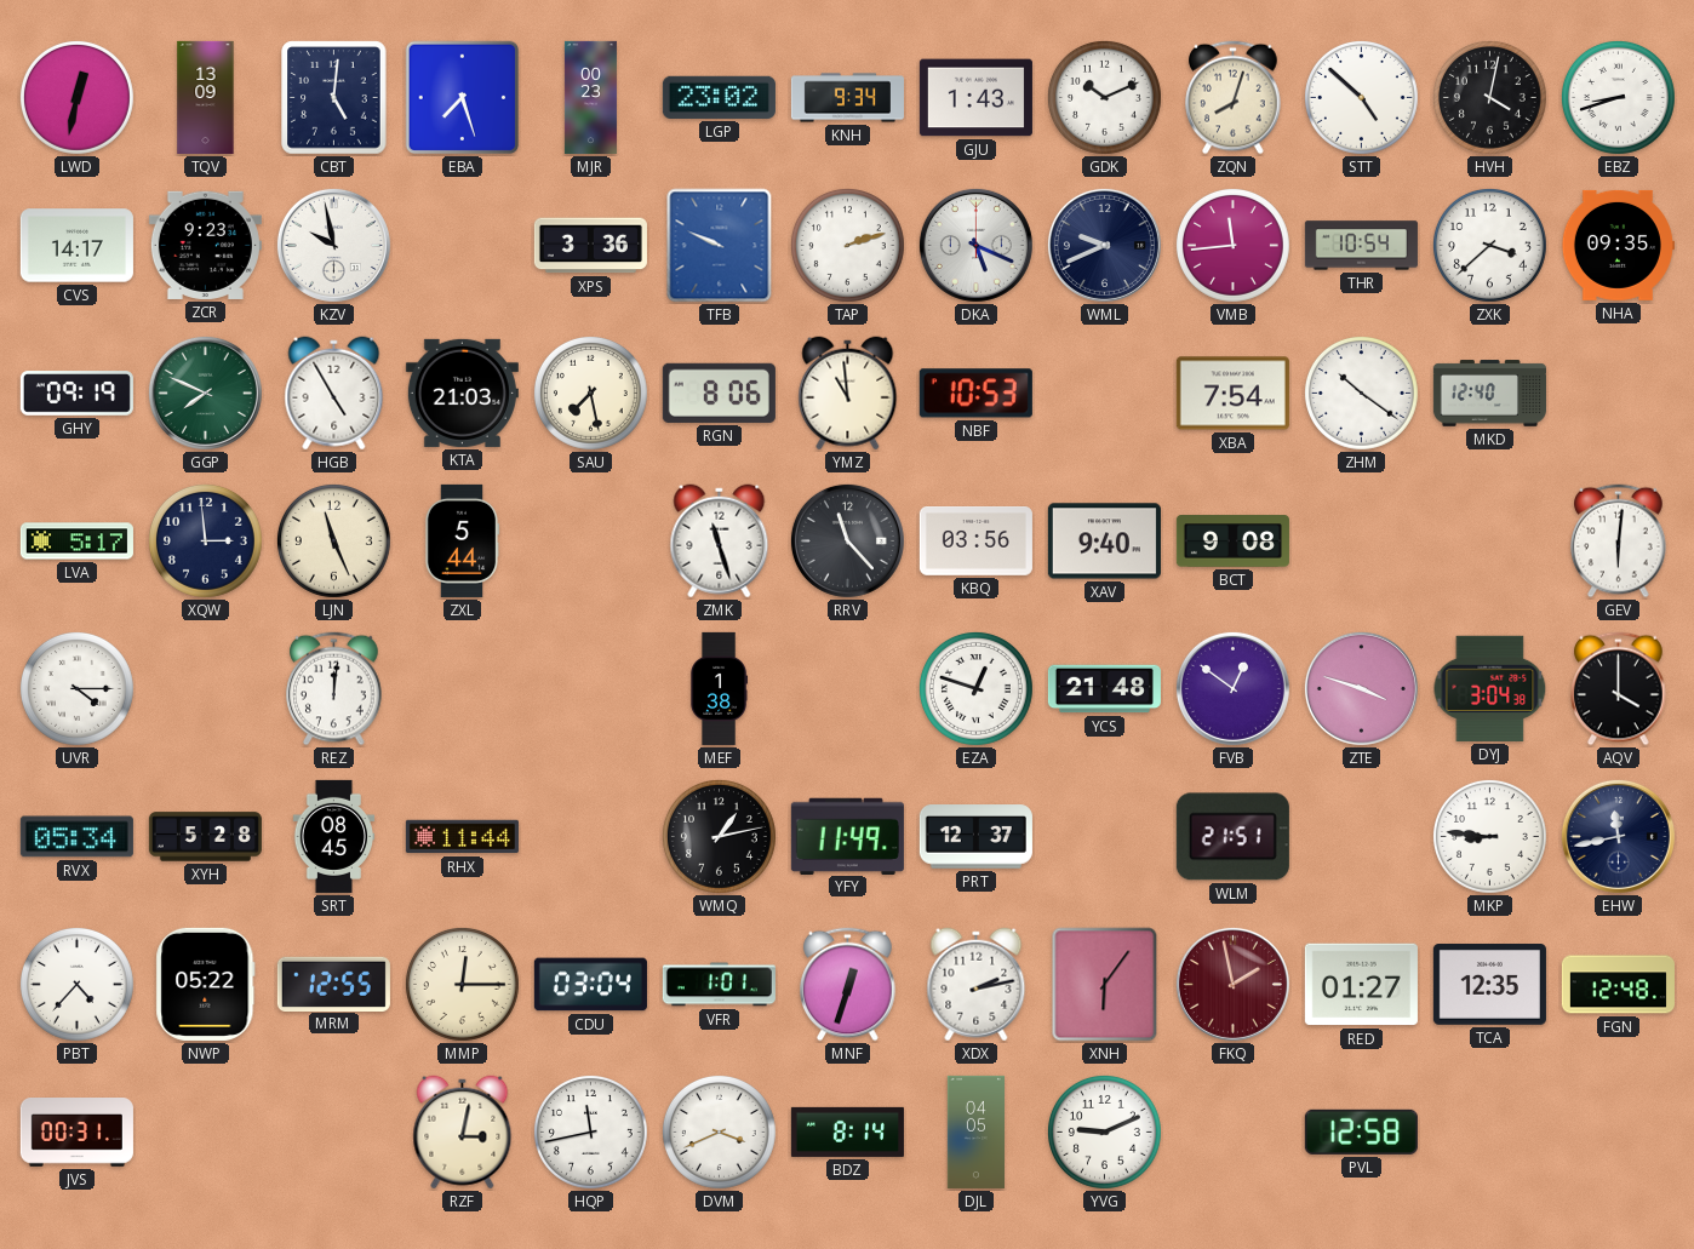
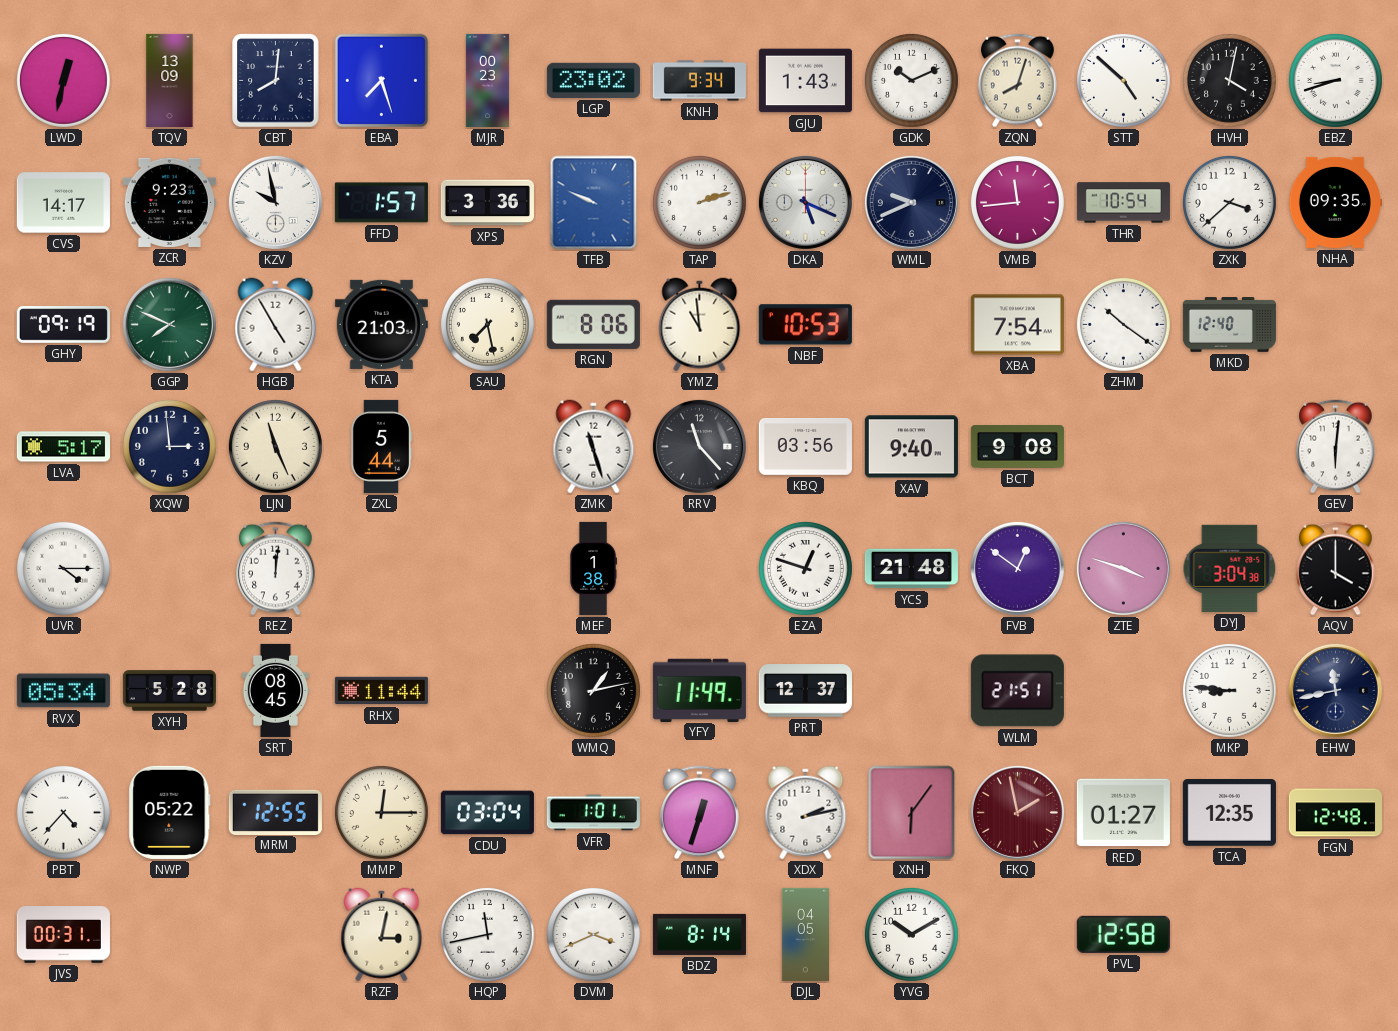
CBT: 5:01 -> 8:01
FFD: none -> 1:57
YVG: 9:11 -> 10:10
